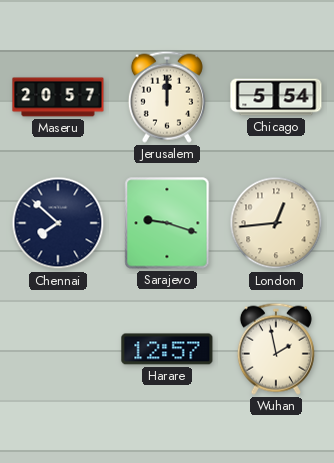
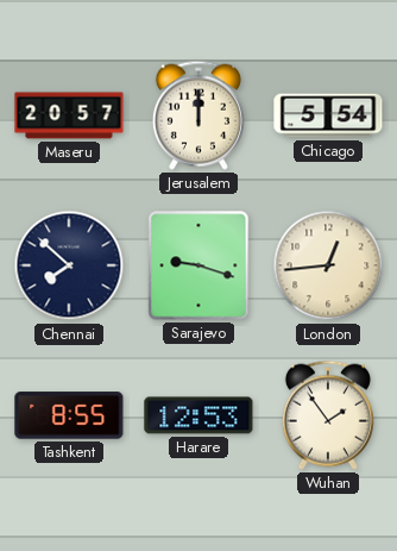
Tashkent: none -> 8:55
Harare: 12:57 -> 12:53
Wuhan: 1:58 -> 1:54
